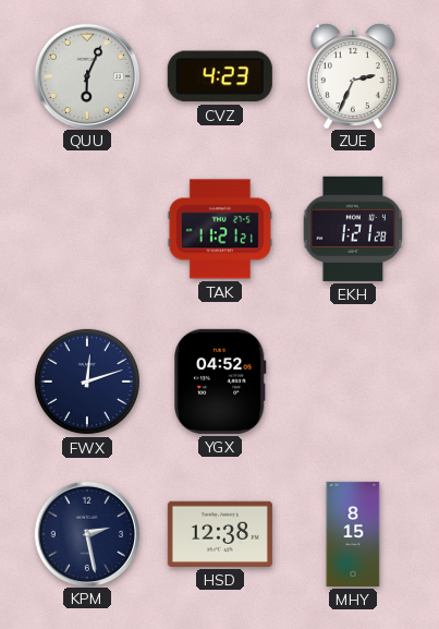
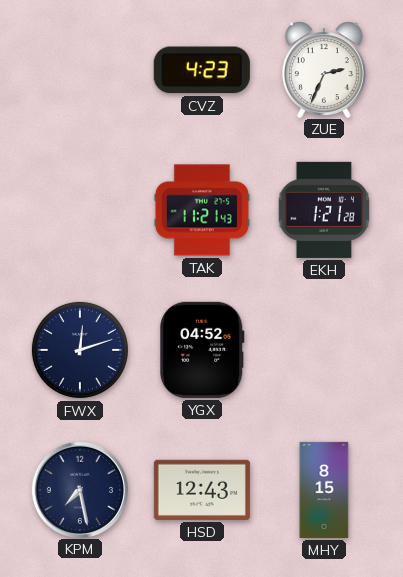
QUU: 6:04 -> none
TAK: 11:21:21 -> 11:21:43
KPM: 2:28 -> 7:28
HSD: 12:38 -> 12:43
